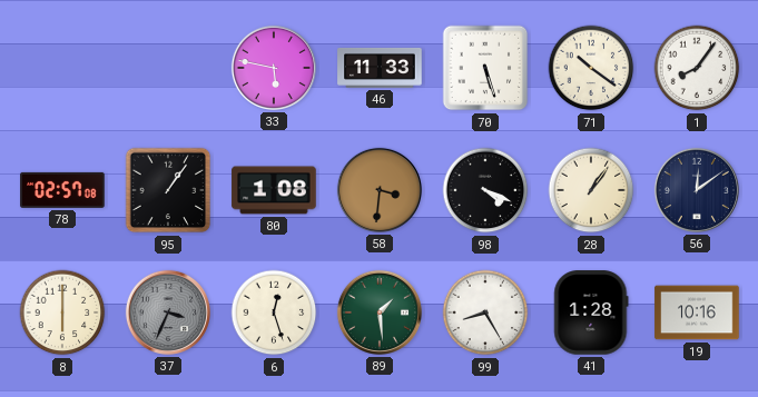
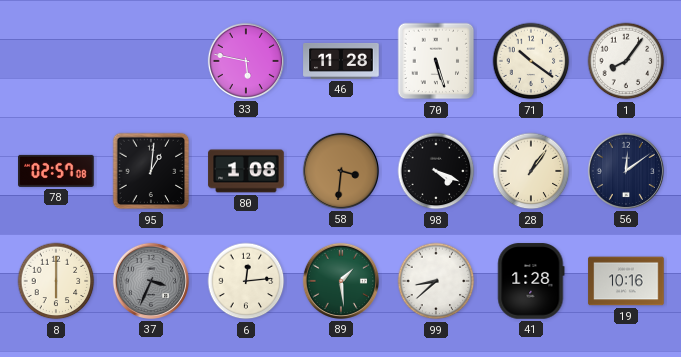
46: 11:33 -> 11:28
95: 1:06 -> 1:01
6: 12:27 -> 12:14
99: 8:25 -> 8:38
